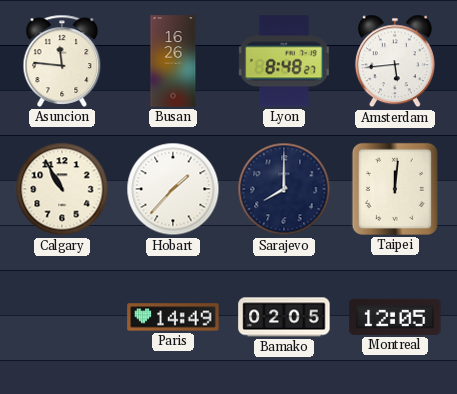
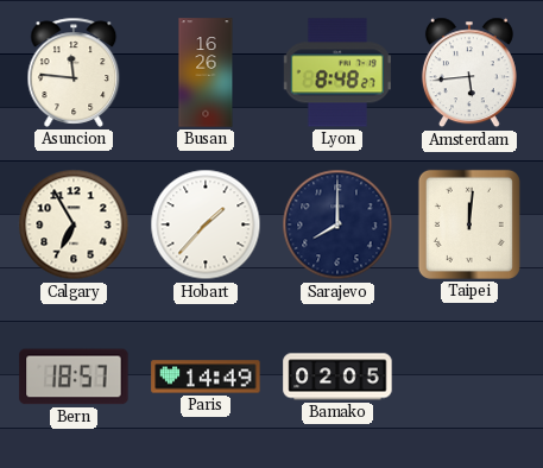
Calgary: 10:55 -> 6:55
Bern: none -> 18:57
Montreal: 12:05 -> none
